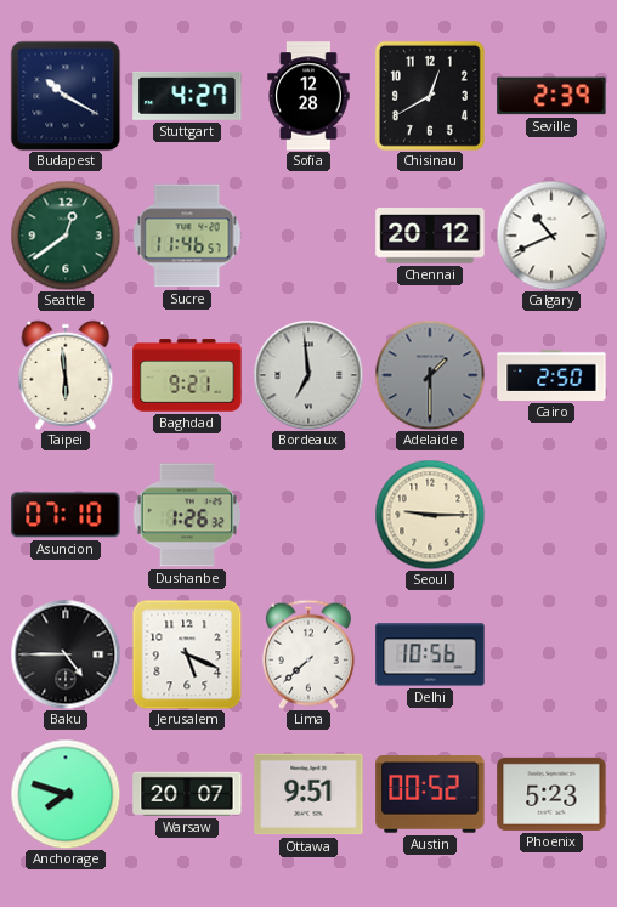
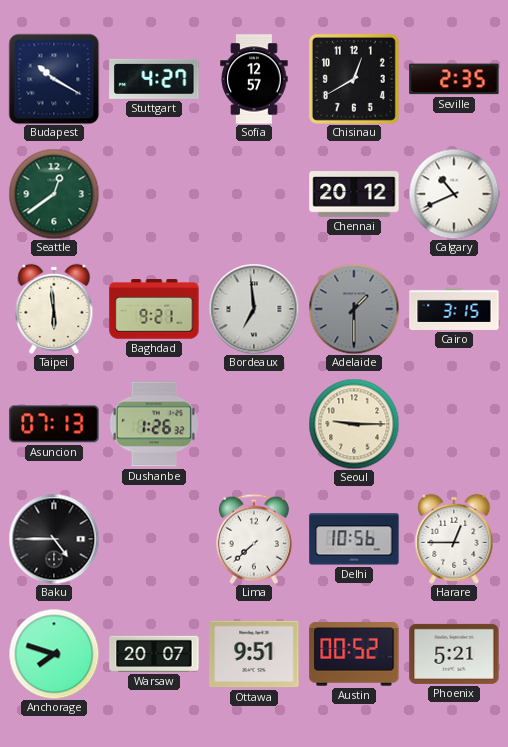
Sofia: 12:28 -> 12:57
Seville: 2:39 -> 2:35
Sucre: 11:46 -> none
Cairo: 2:50 -> 3:15
Asuncion: 07:10 -> 07:13
Jerusalem: 5:19 -> none
Harare: none -> 12:45
Phoenix: 5:23 -> 5:21
